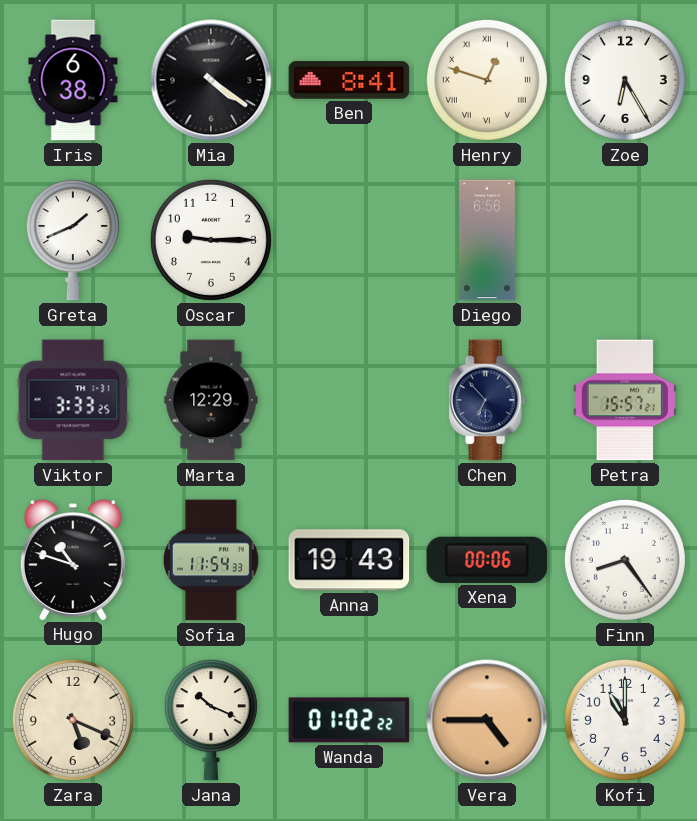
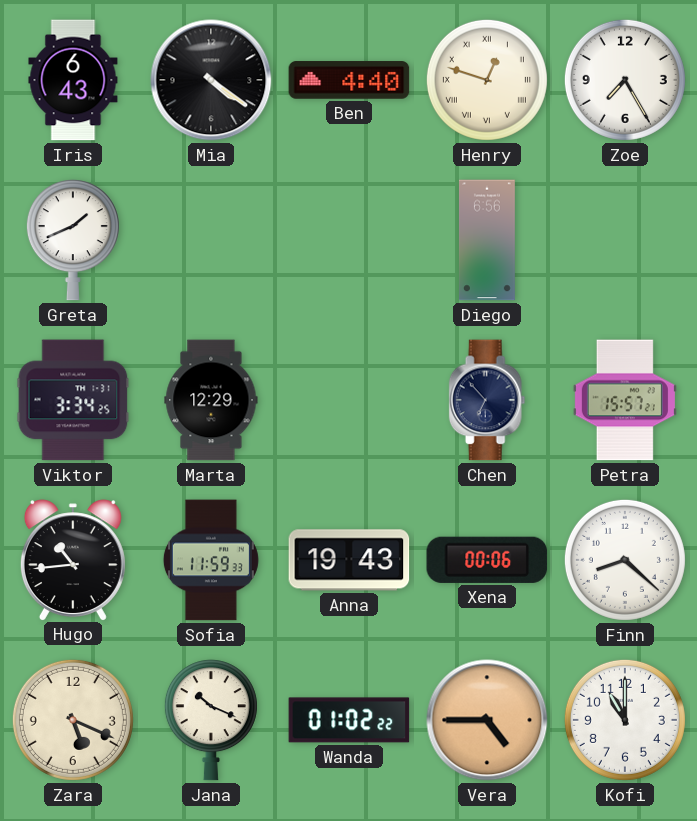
Iris: 6:38 -> 6:43
Ben: 8:41 -> 4:40
Zoe: 6:25 -> 7:25
Oscar: 9:15 -> none
Viktor: 3:33 -> 3:34
Hugo: 10:48 -> 10:44
Sofia: 11:54 -> 11:59
Finn: 8:24 -> 8:22
